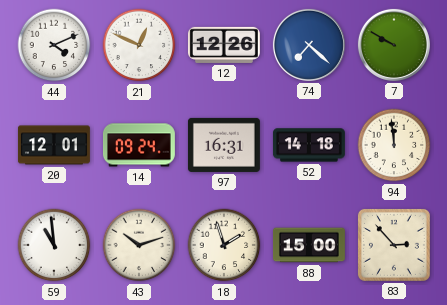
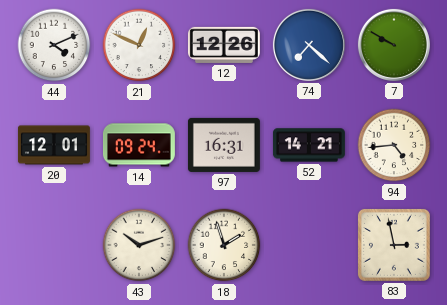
52: 14:18 -> 14:21
94: 11:59 -> 4:44
59: 10:59 -> none
88: 15:00 -> none
83: 2:53 -> 2:58
